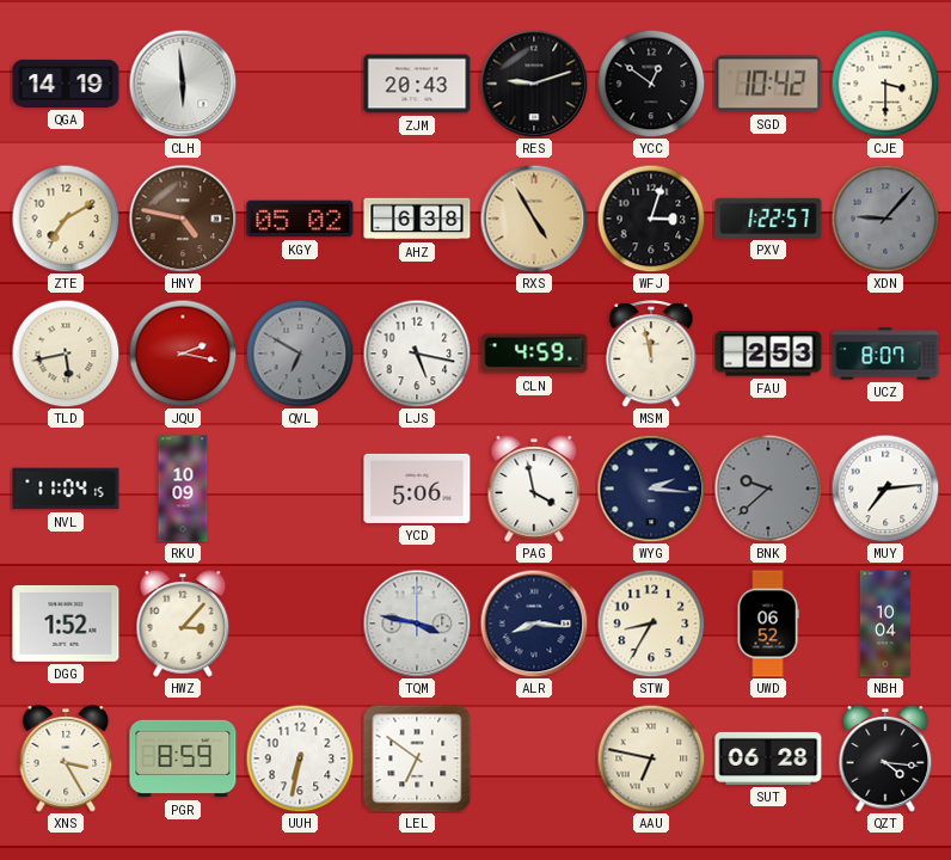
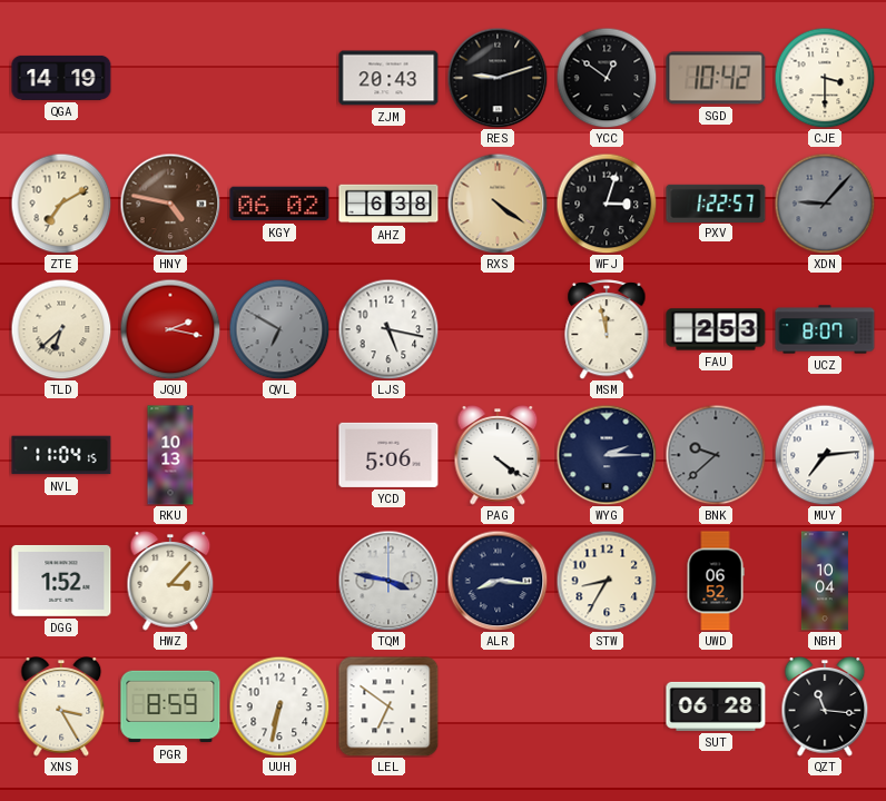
CLH: 5:59 -> none
KGY: 05:02 -> 06:02
RXS: 4:55 -> 4:21
TLD: 5:43 -> 6:38
CLN: 4:59 -> none
RKU: 10:09 -> 10:13
PAG: 3:58 -> 4:21
WYG: 2:16 -> 2:15
AAU: 6:47 -> none
QZT: 4:16 -> 11:16
